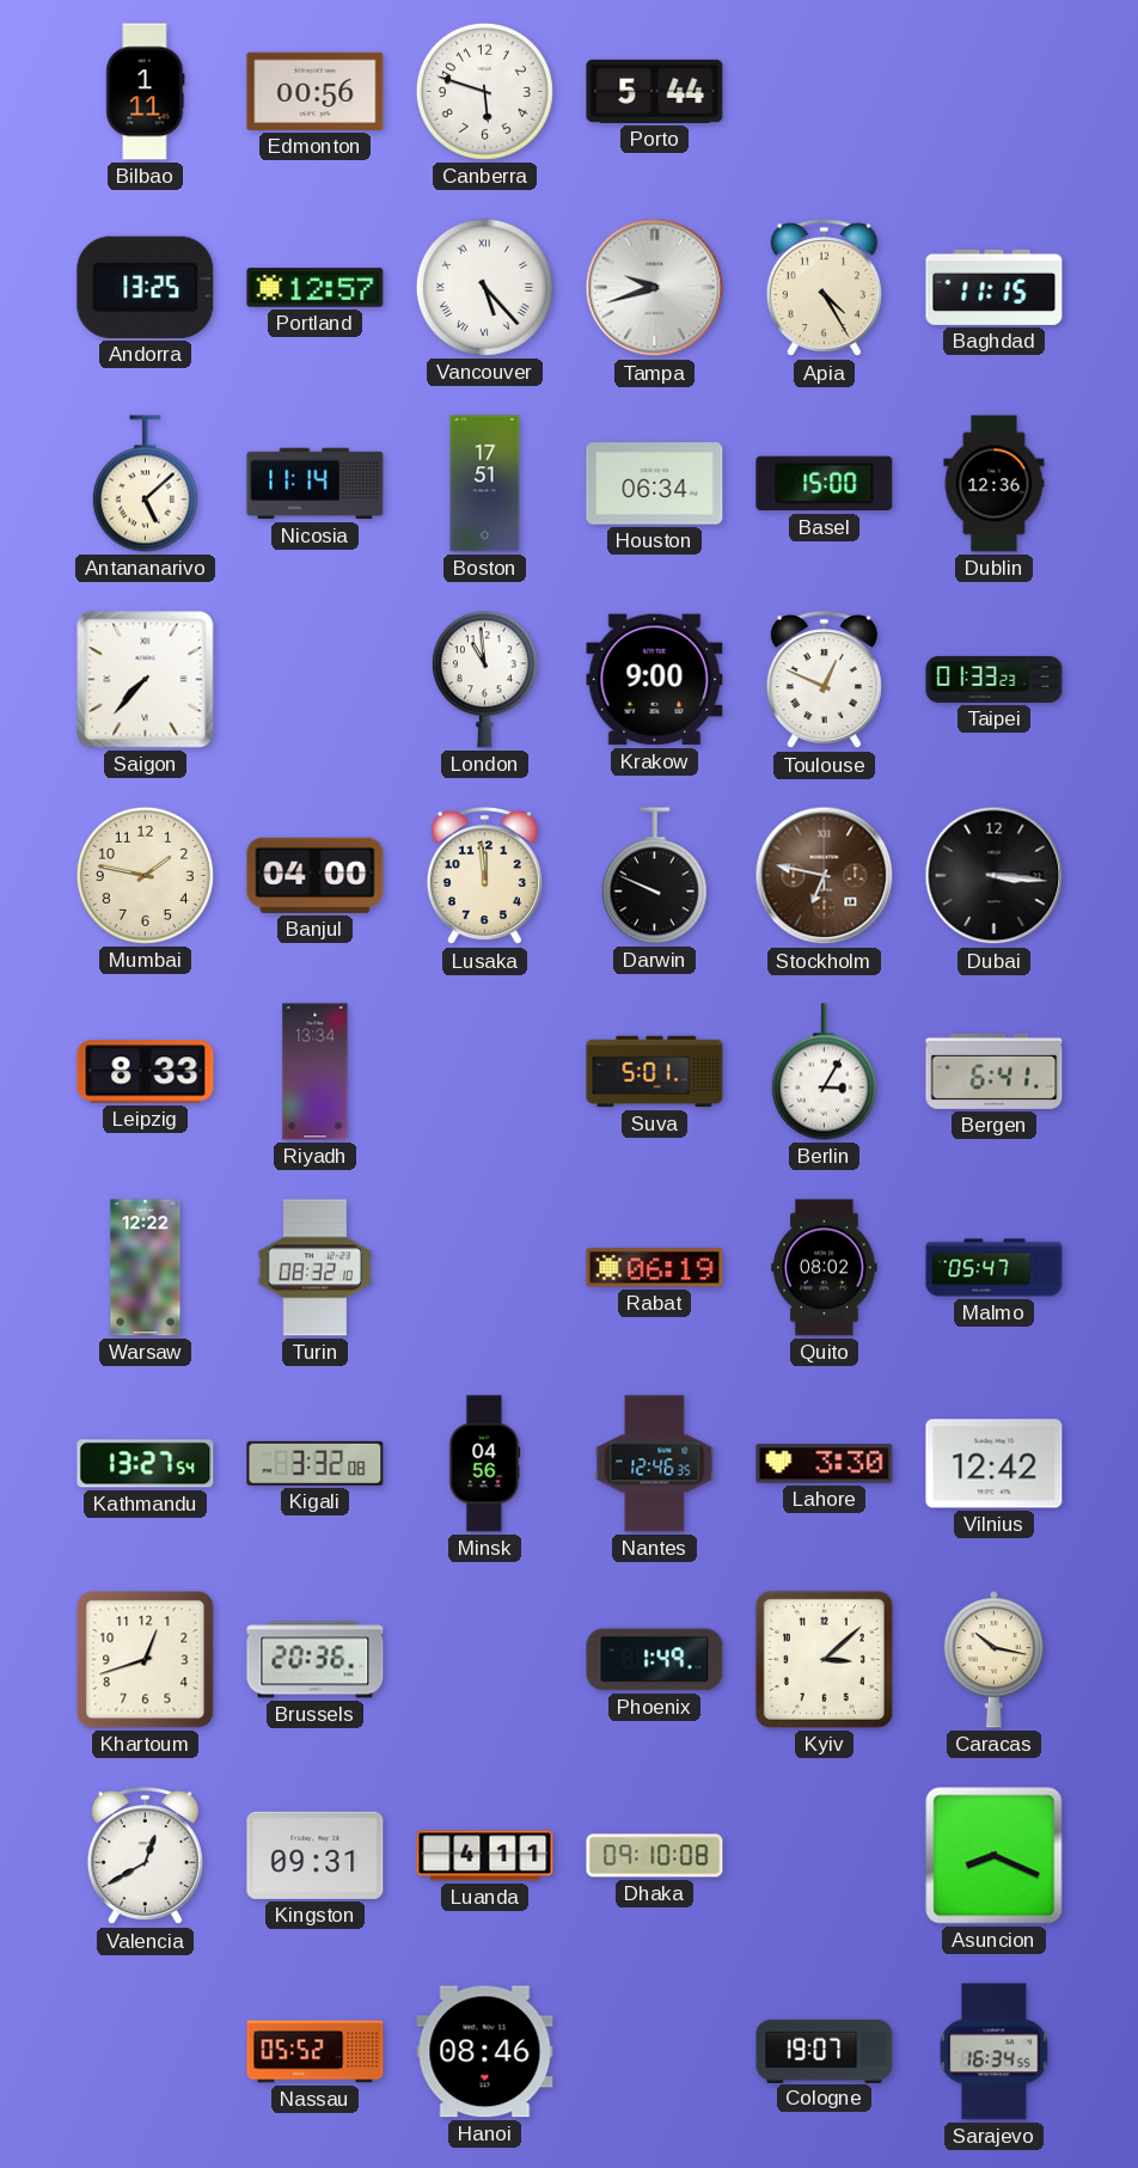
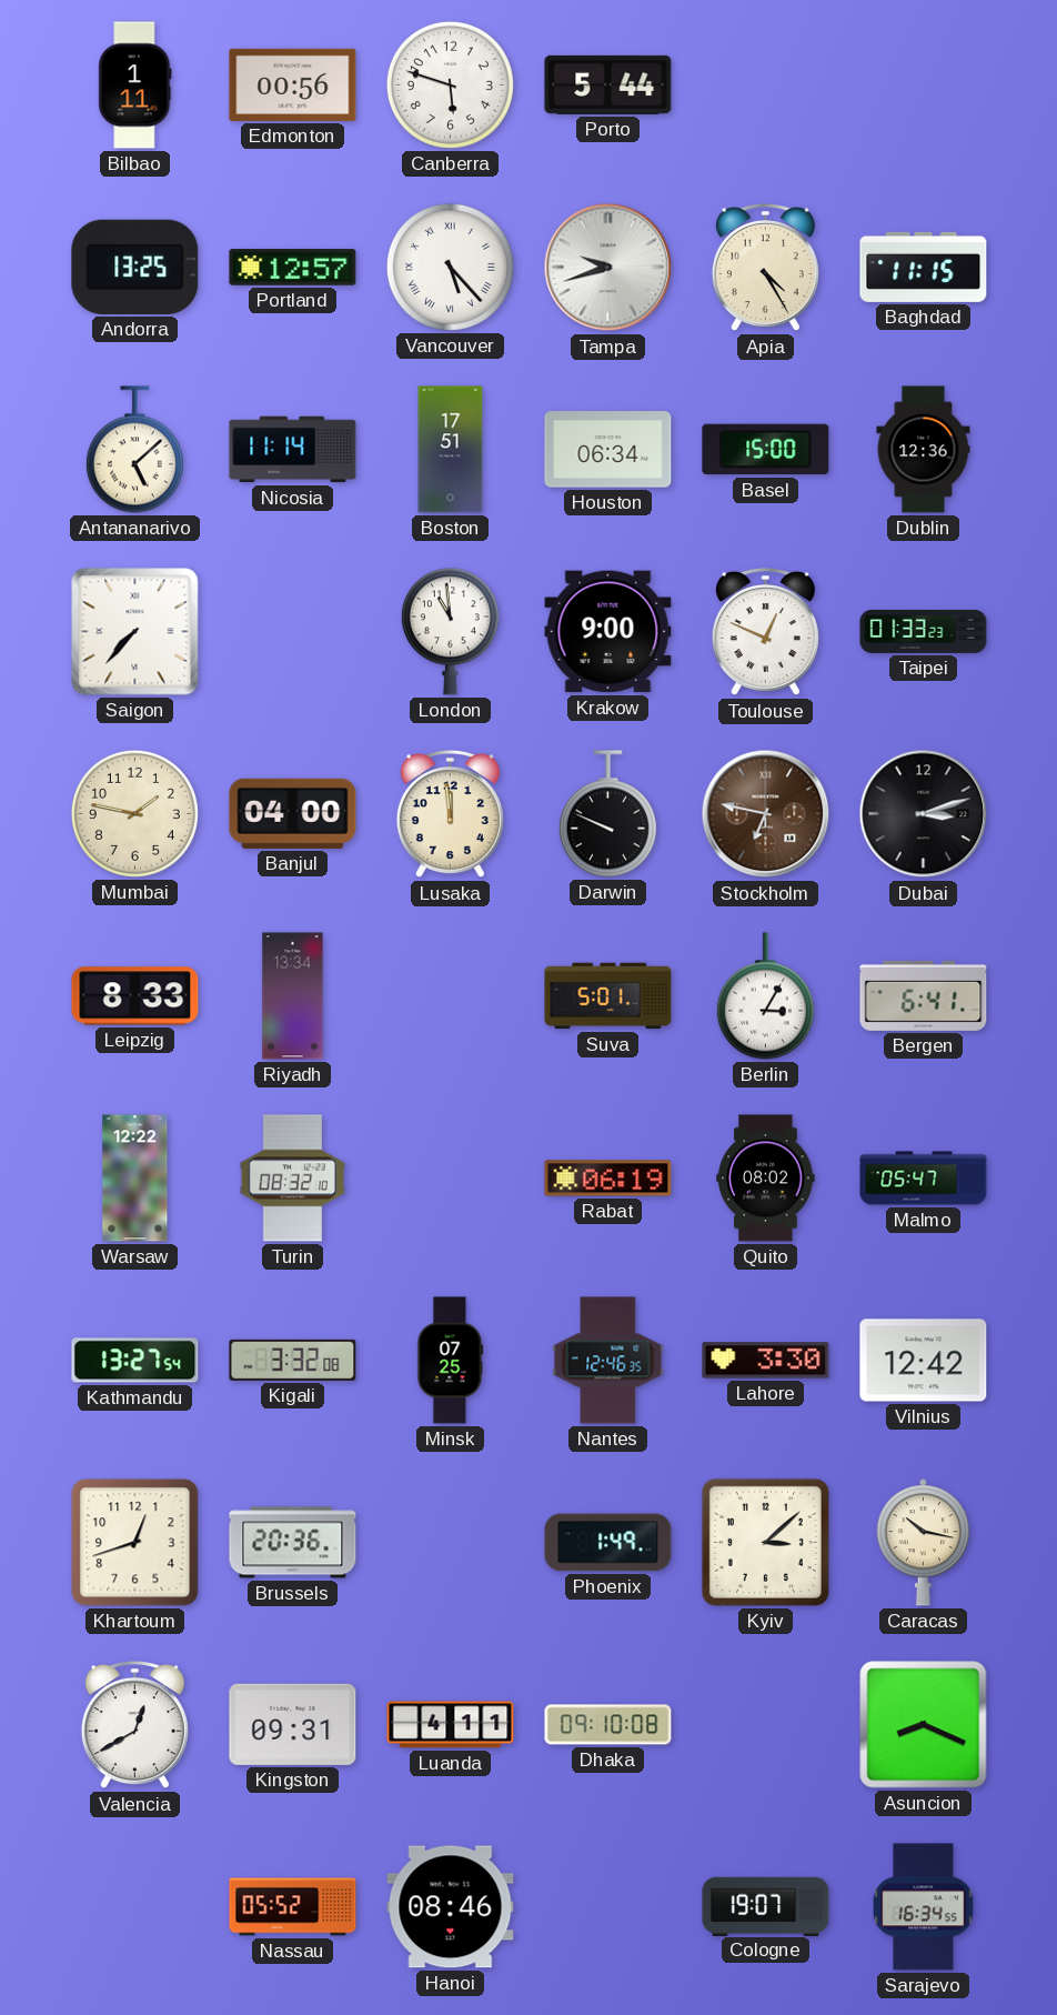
Dubai: 3:16 -> 3:12
Minsk: 04:56 -> 07:25
